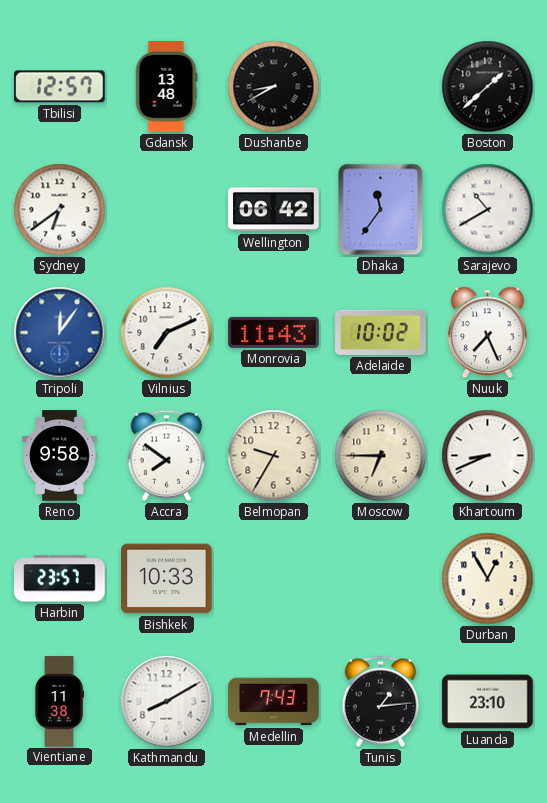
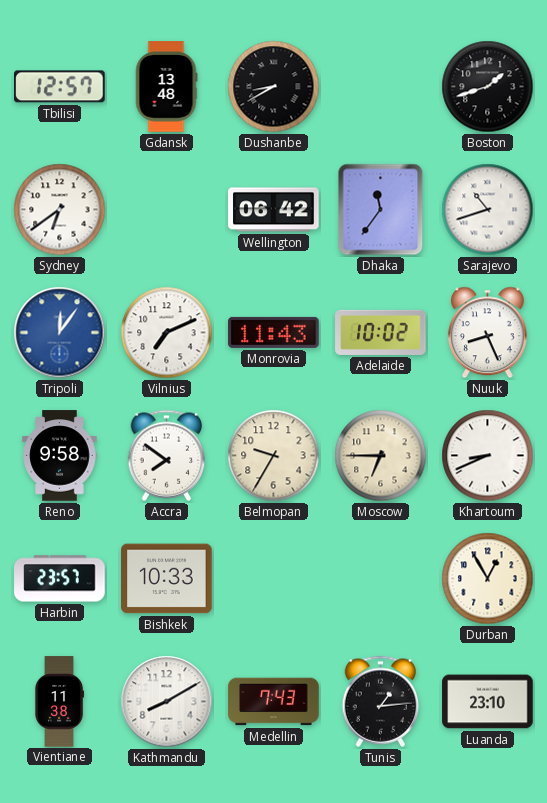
Boston: 1:38 -> 1:42
Sarajevo: 10:40 -> 10:42
Nuuk: 7:26 -> 8:26
